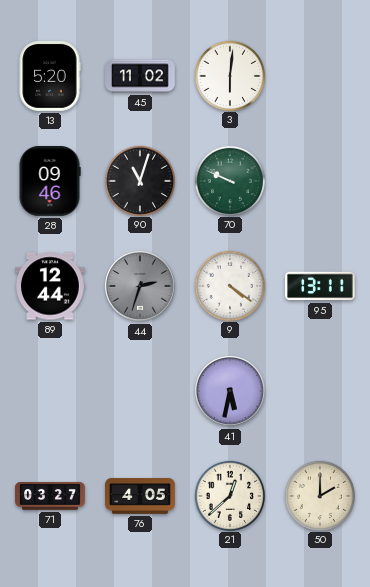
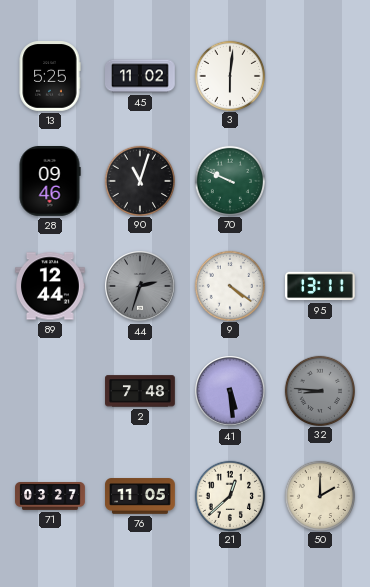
13: 5:20 -> 5:25
2: none -> 7:48
41: 5:32 -> 5:29
32: none -> 8:46
76: 4:05 -> 11:05
